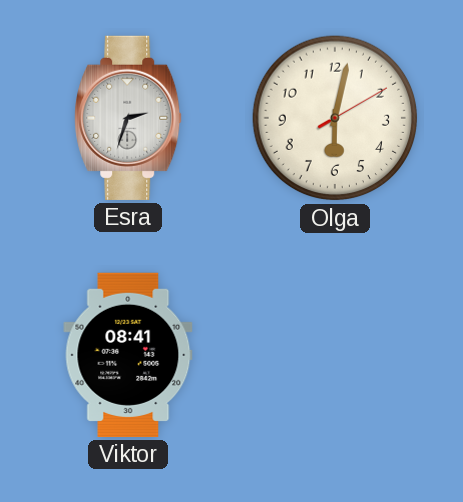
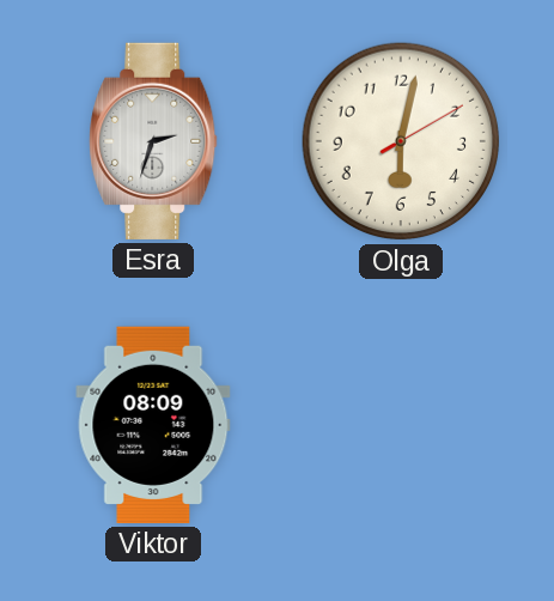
Viktor: 08:41 -> 08:09
